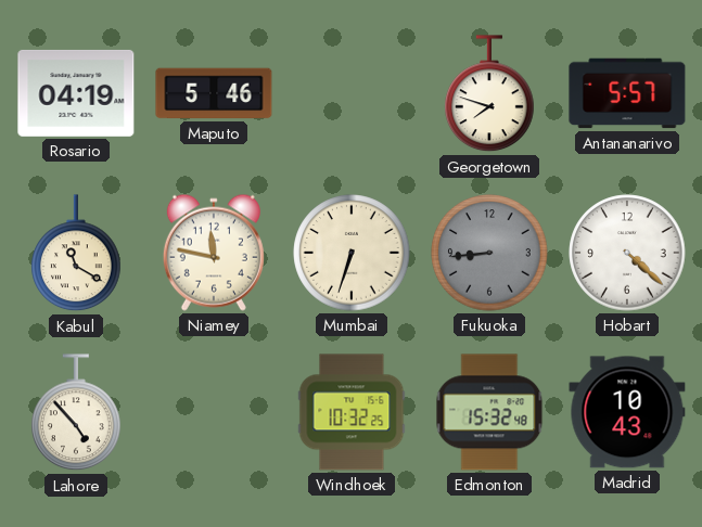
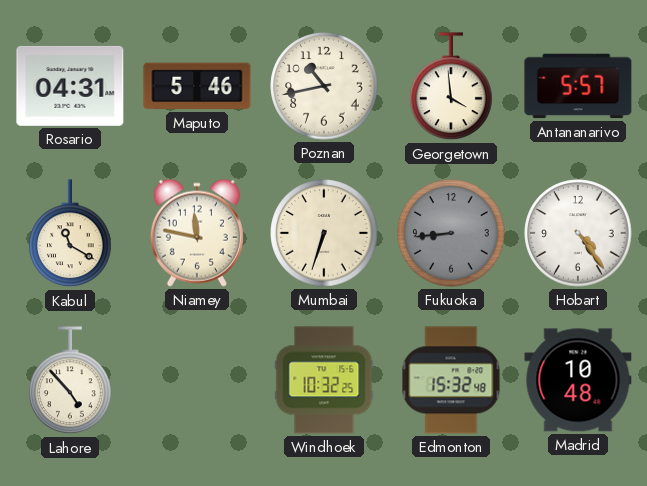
Rosario: 04:19 -> 04:31
Poznan: none -> 10:43
Georgetown: 7:48 -> 3:59
Hobart: 4:22 -> 4:24
Madrid: 10:43 -> 10:48
